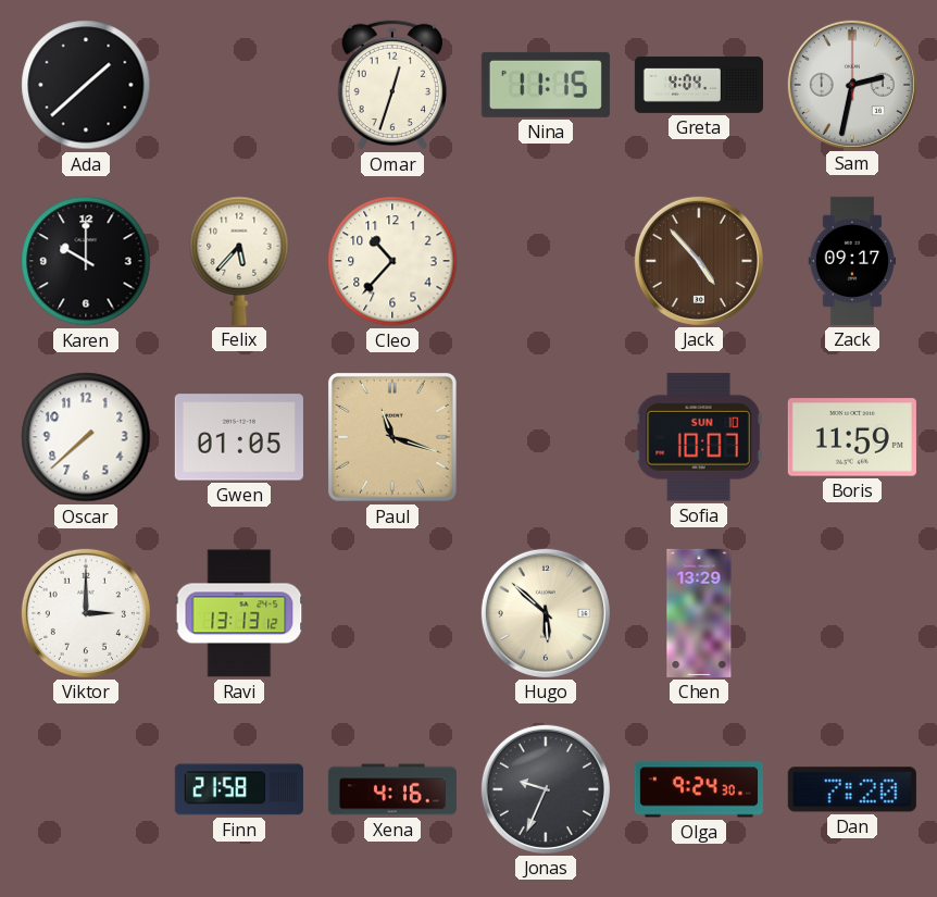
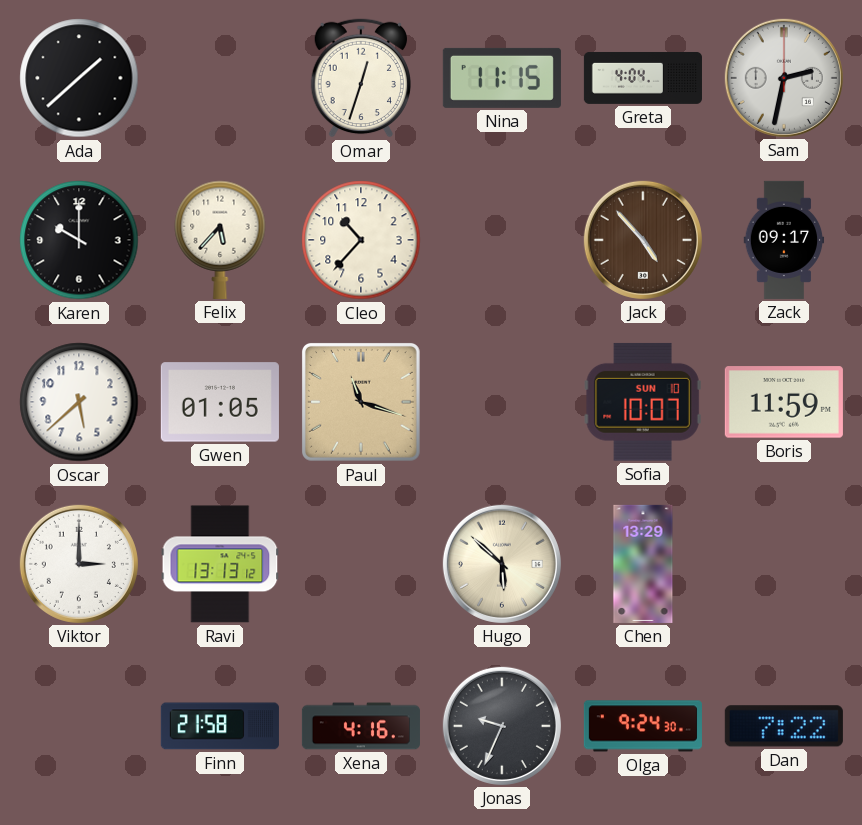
Oscar: 7:38 -> 5:38
Dan: 7:20 -> 7:22
